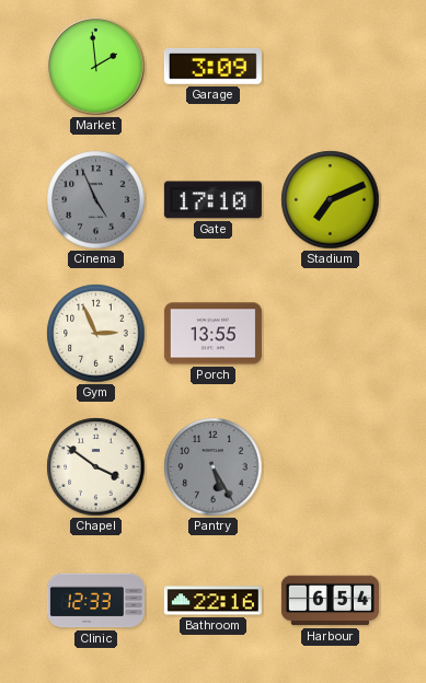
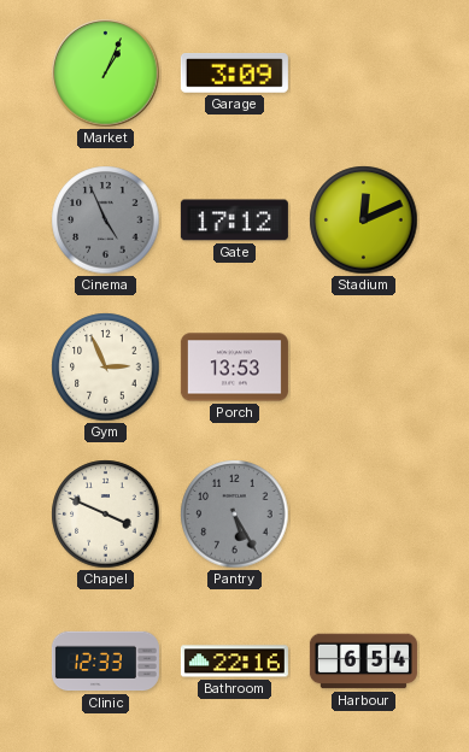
Market: 1:59 -> 1:04
Gate: 17:10 -> 17:12
Stadium: 7:11 -> 12:11
Porch: 13:55 -> 13:53
Chapel: 3:51 -> 3:49
